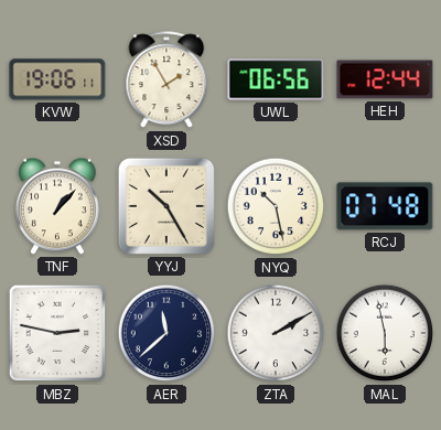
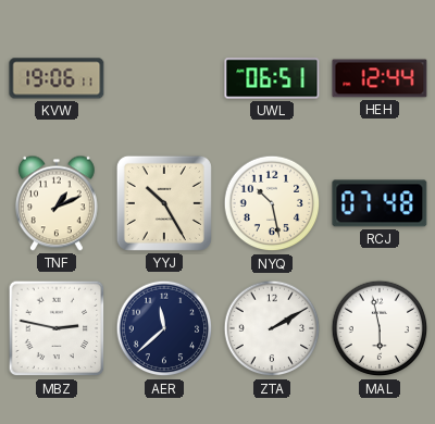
XSD: 1:55 -> none
UWL: 06:56 -> 06:51
TNF: 1:07 -> 1:11
